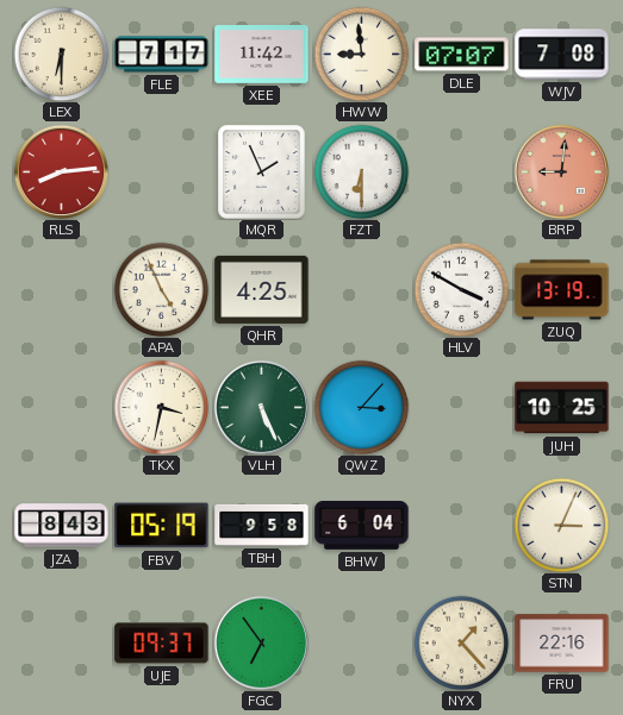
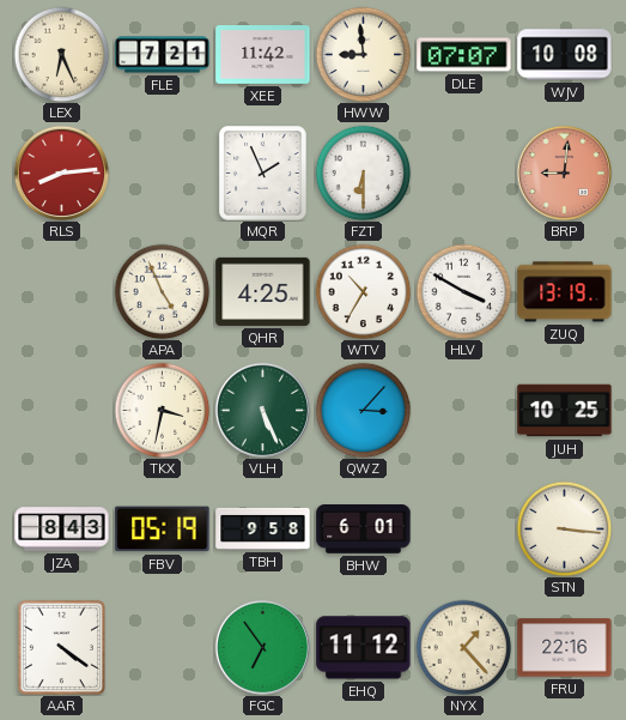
LEX: 6:30 -> 6:26
FLE: 7:17 -> 7:21
WJV: 7:08 -> 10:08
WTV: none -> 10:35
BHW: 6:04 -> 6:01
STN: 3:04 -> 3:16
AAR: none -> 4:21
UJE: 09:37 -> none
EHQ: none -> 11:12
